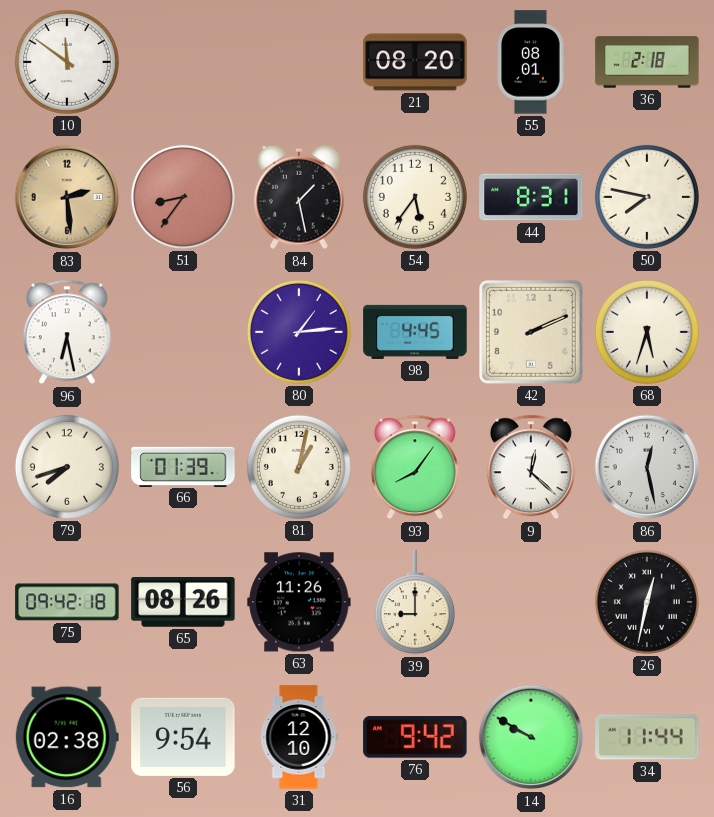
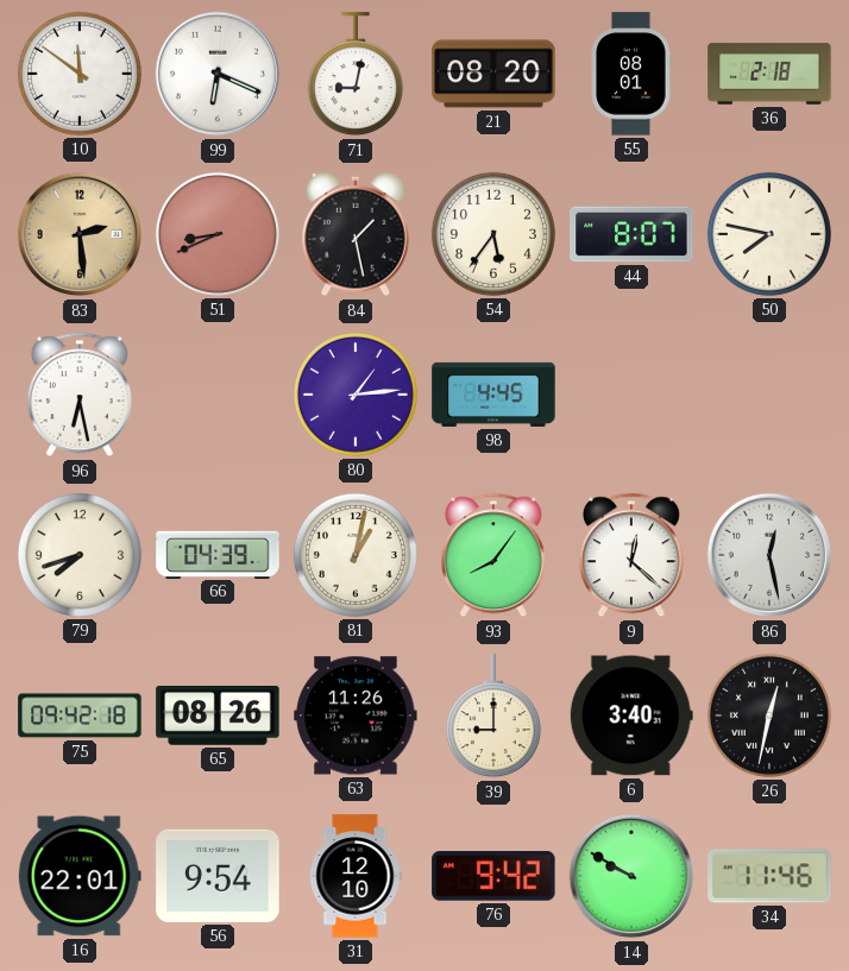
99: none -> 6:19
71: none -> 9:02
51: 8:36 -> 8:41
44: 8:31 -> 8:07
42: 2:11 -> none
68: 5:33 -> none
66: 01:39 -> 04:39
6: none -> 3:40
16: 02:38 -> 22:01
34: 11:44 -> 11:46
